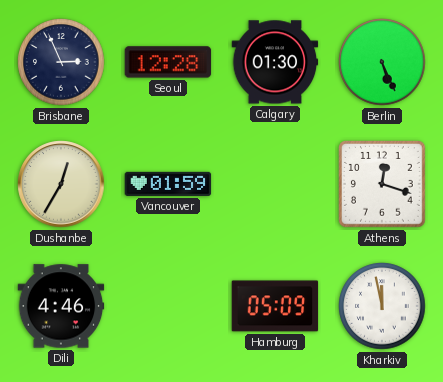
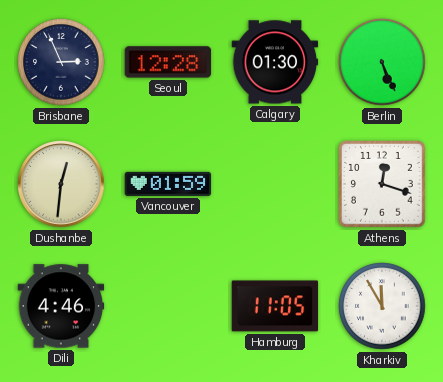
Dushanbe: 12:35 -> 12:31
Hamburg: 05:09 -> 11:05
Kharkiv: 11:58 -> 11:55
